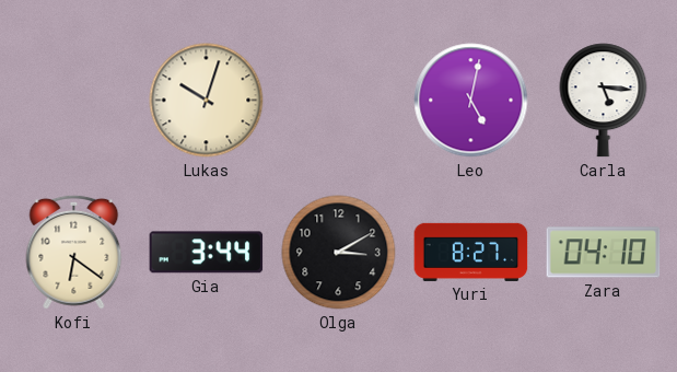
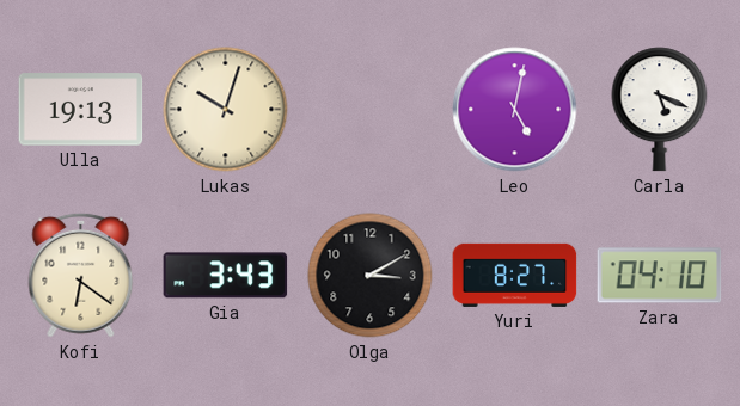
Ulla: none -> 19:13
Carla: 5:16 -> 5:19
Gia: 3:44 -> 3:43
